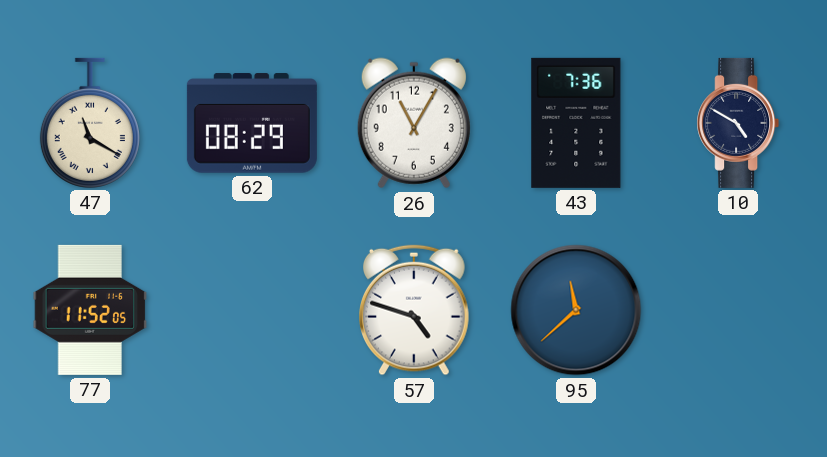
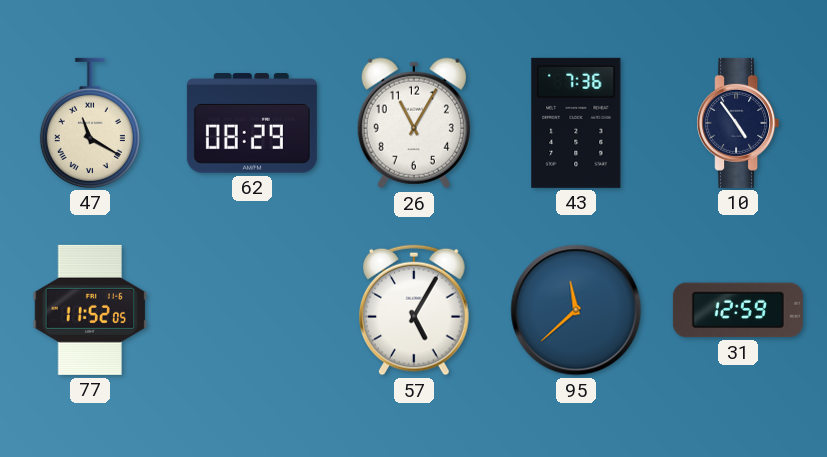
10: 4:50 -> 4:54
57: 4:48 -> 5:05
31: none -> 12:59
